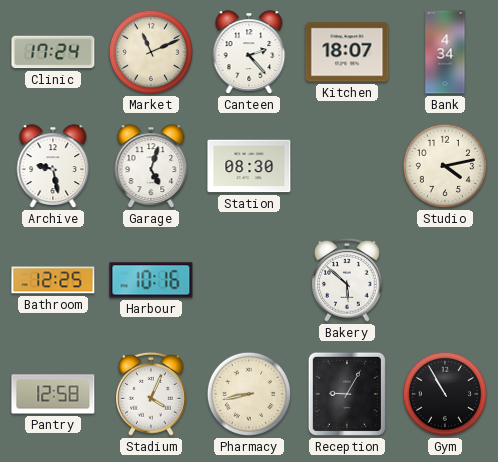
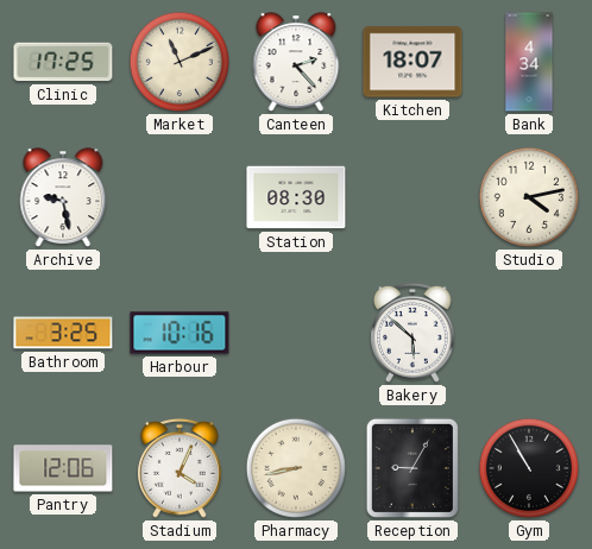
Clinic: 17:24 -> 17:25
Garage: 5:03 -> none
Bathroom: 12:25 -> 3:25
Pantry: 12:58 -> 12:06
